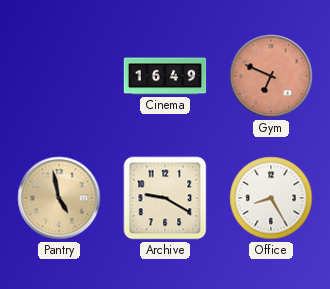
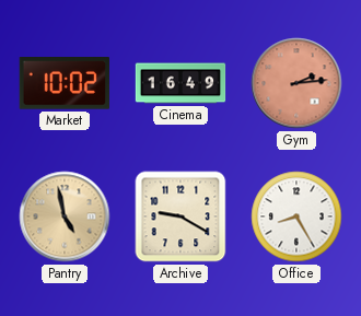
Market: none -> 10:02
Gym: 6:49 -> 2:14
